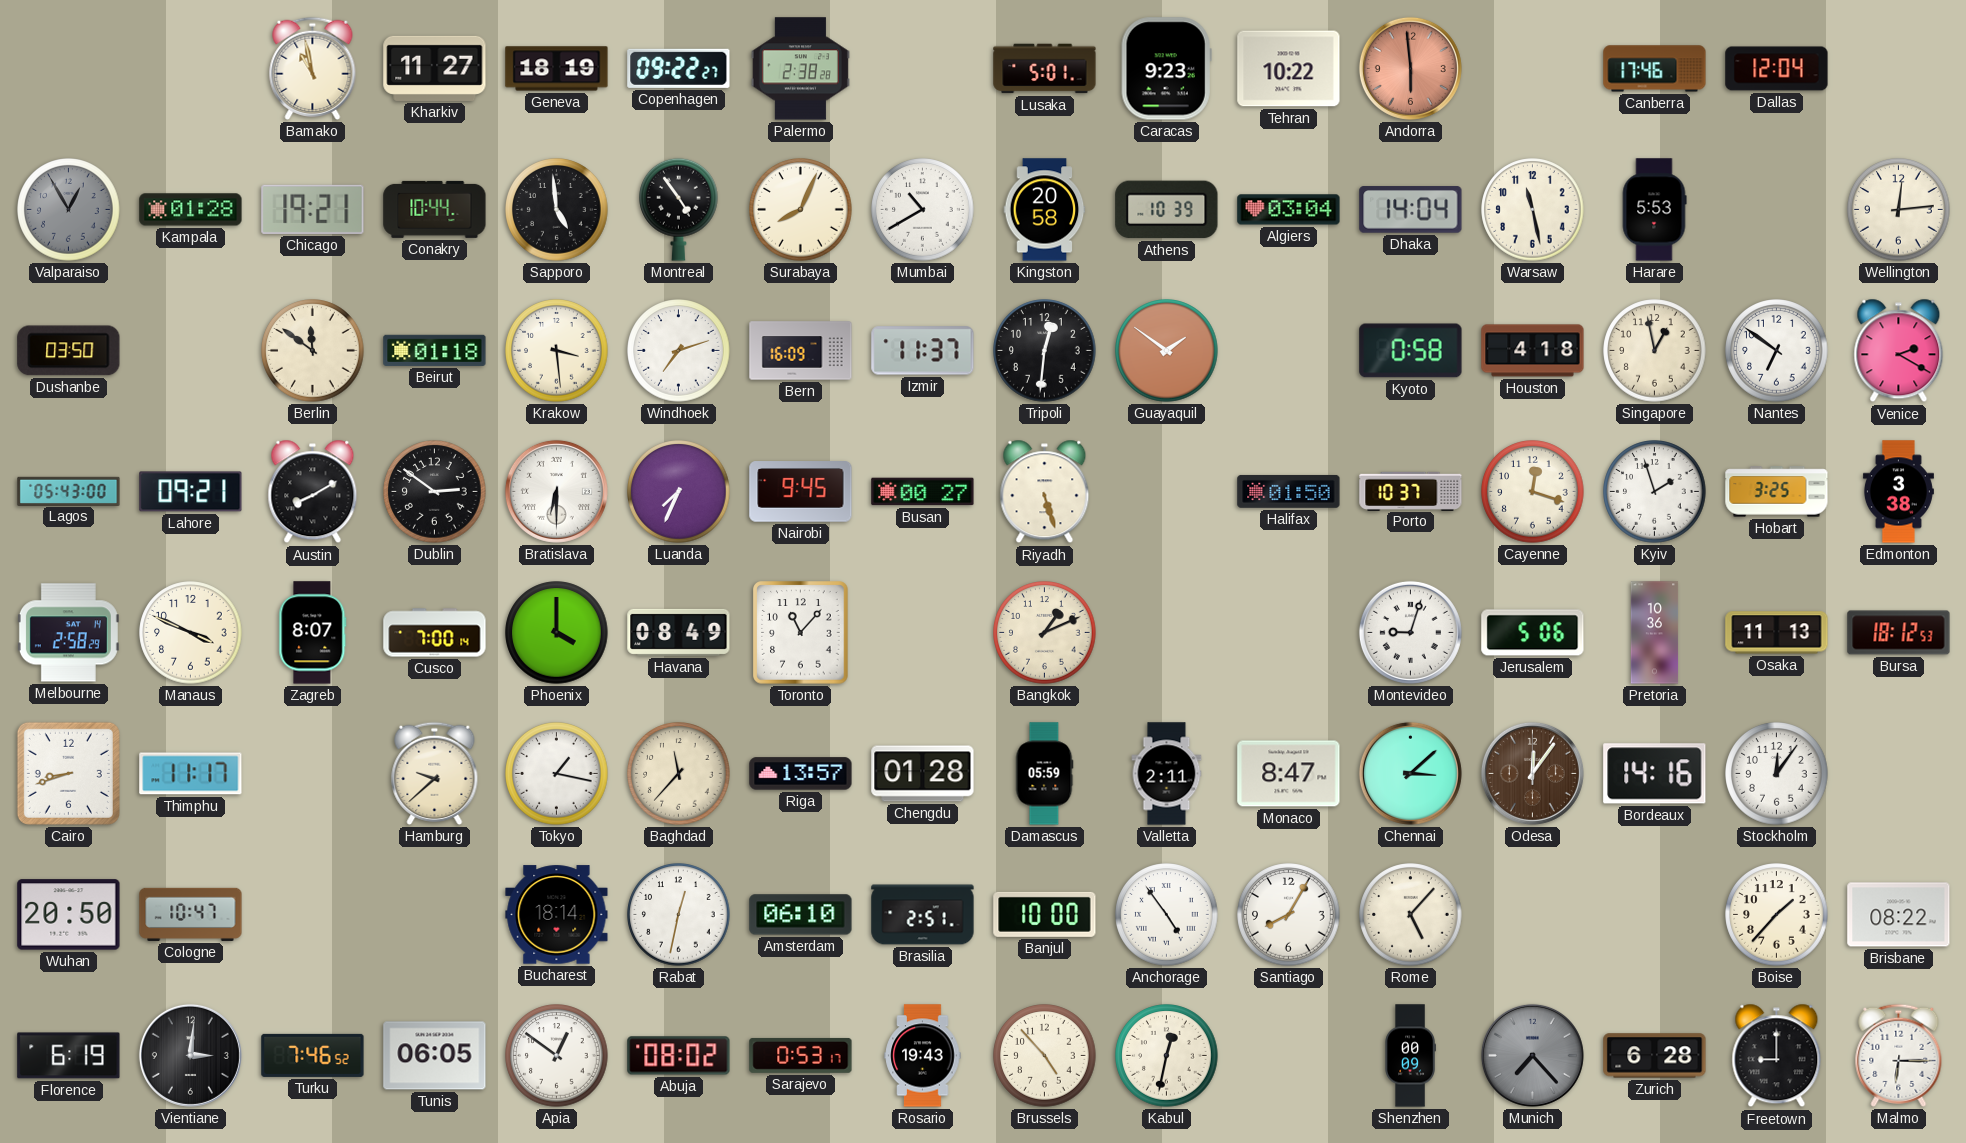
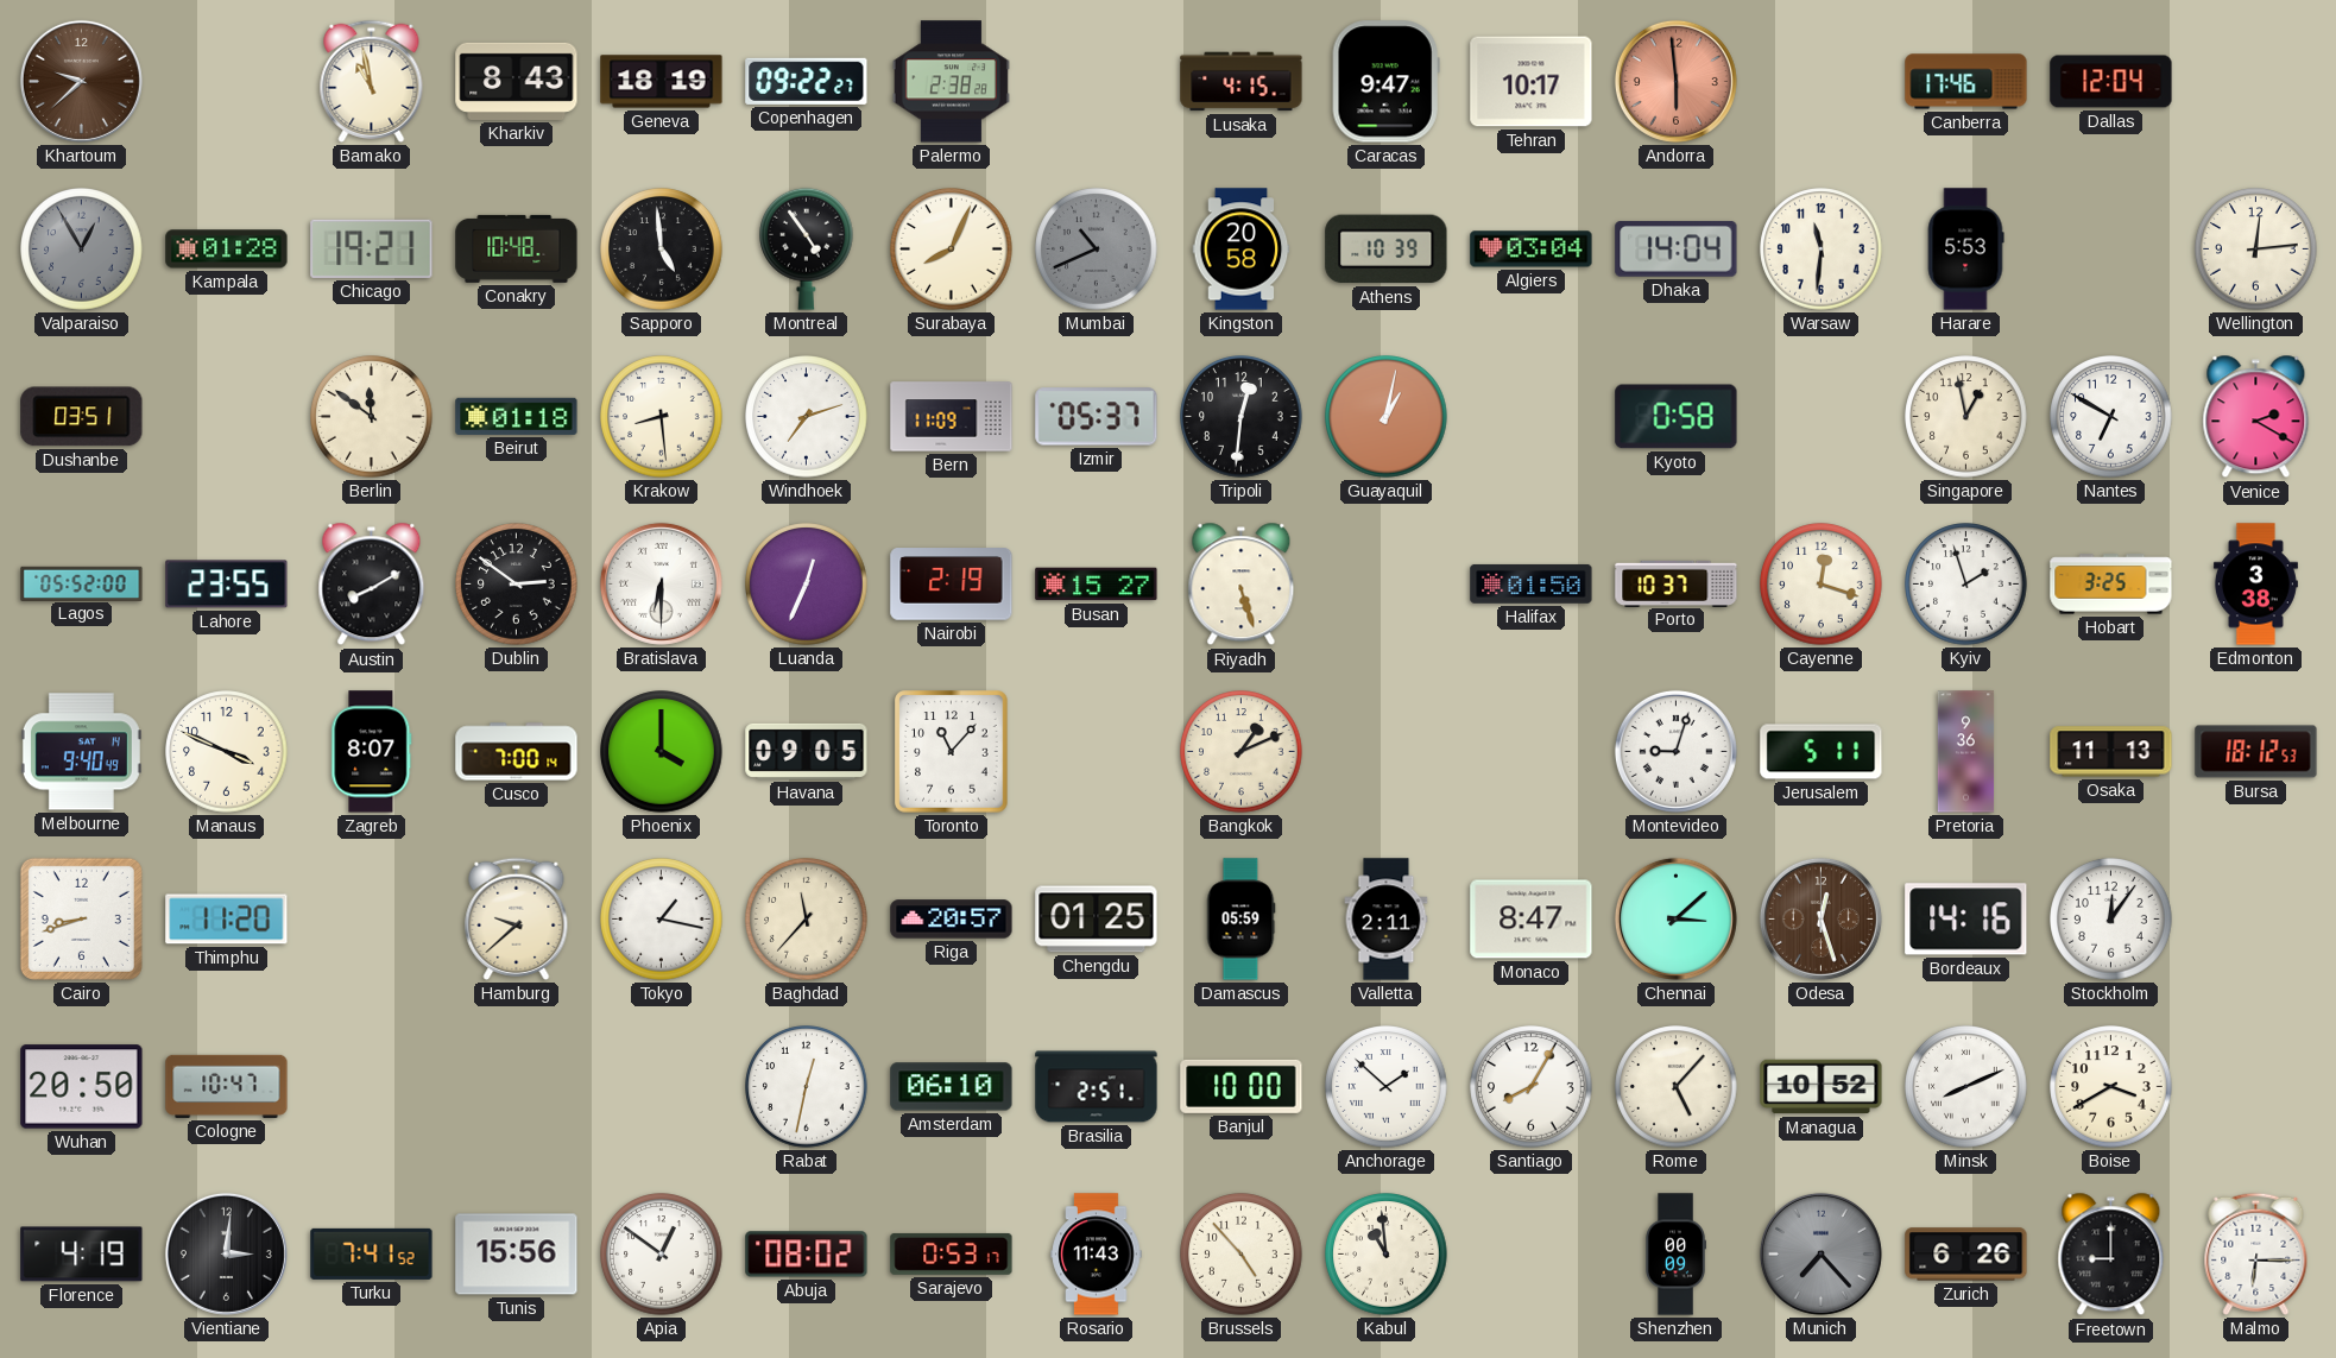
Khartoum: none -> 9:38
Kharkiv: 11:27 -> 8:43
Lusaka: 5:01 -> 4:15
Caracas: 9:23 -> 9:47
Tehran: 10:22 -> 10:17
Conakry: 10:44 -> 10:48
Mumbai: 10:40 -> 10:41
Mumbai dial: white -> grey
Warsaw: 11:28 -> 11:31
Dushanbe: 03:50 -> 03:51
Krakow: 3:29 -> 8:29
Bern: 16:09 -> 11:09
Izmir: 11:37 -> 05:37
Guayaquil: 1:51 -> 1:02
Houston: 4:18 -> none
Nantes: 6:51 -> 6:50
Lagos: 05:43 -> 05:52
Lahore: 09:21 -> 23:55
Luanda: 7:34 -> 12:34
Nairobi: 9:45 -> 2:19
Busan: 00:27 -> 15:27
Melbourne: 2:58 -> 9:40
Havana: 08:49 -> 09:05
Jerusalem: 5:06 -> 5:11
Pretoria: 10:36 -> 9:36
Thimphu: 11:17 -> 11:20
Riga: 13:57 -> 20:57
Chengdu: 01:28 -> 01:25
Odesa: 12:06 -> 12:27
Bucharest: 18:14 -> none
Anchorage: 4:54 -> 1:52
Managua: none -> 10:52
Minsk: none -> 8:11
Boise: 1:37 -> 3:40
Brisbane: 08:22 -> none
Florence: 6:19 -> 4:19
Turku: 7:46 -> 7:41
Tunis: 06:05 -> 15:56
Rosario: 19:43 -> 11:43
Kabul: 12:32 -> 10:59
Zurich: 6:28 -> 6:26
